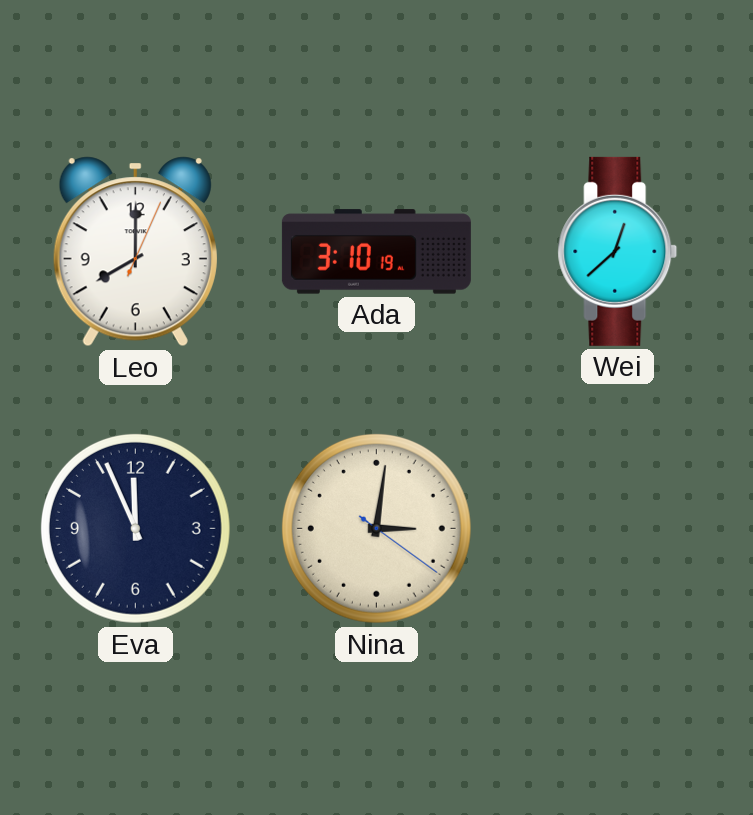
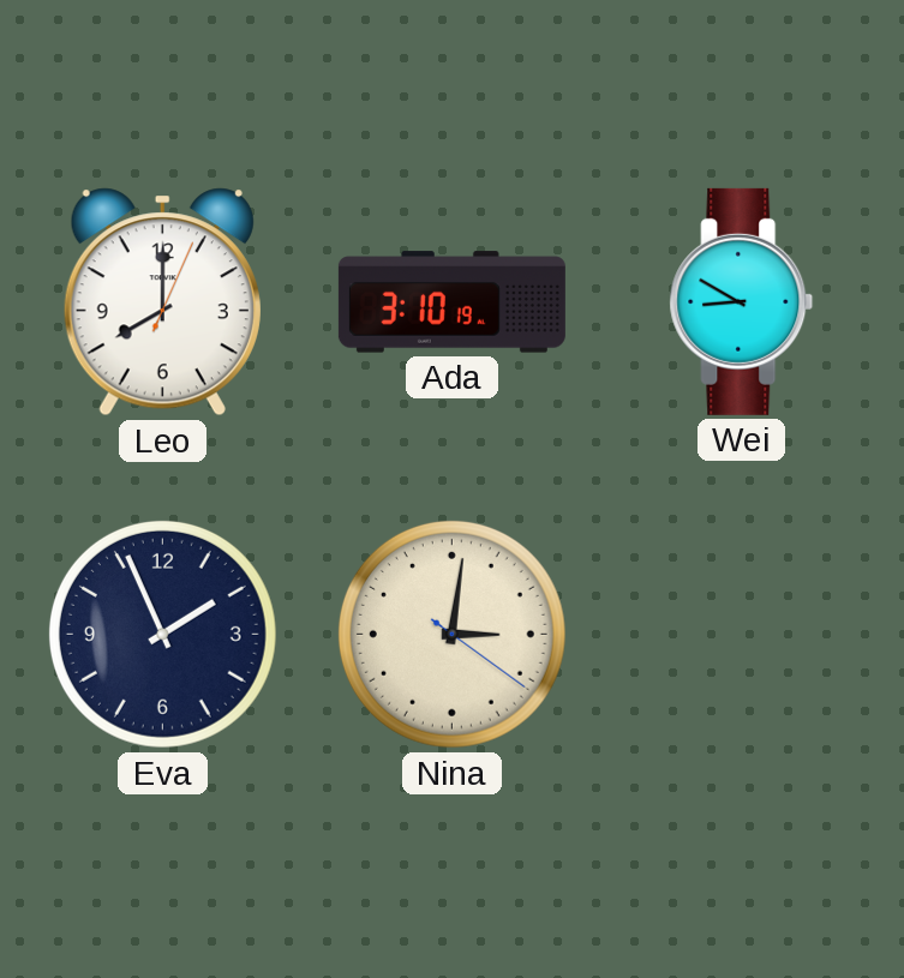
Wei: 12:38 -> 8:50
Eva: 11:56 -> 1:56
